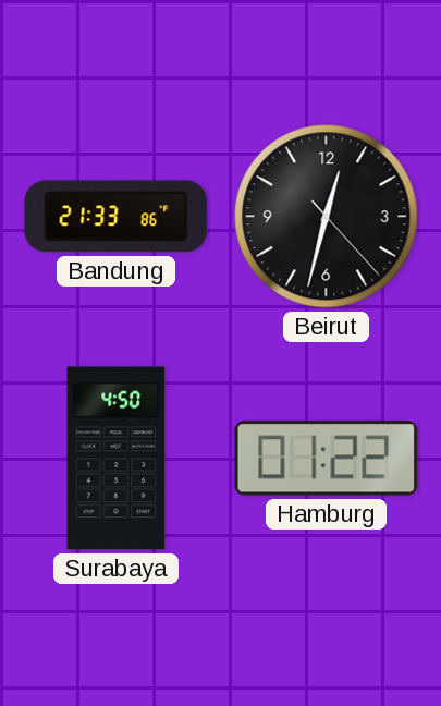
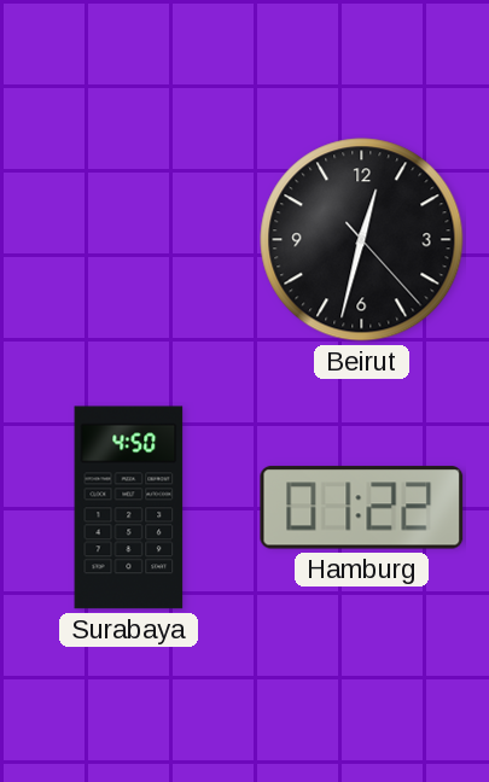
Bandung: 21:33 -> none
